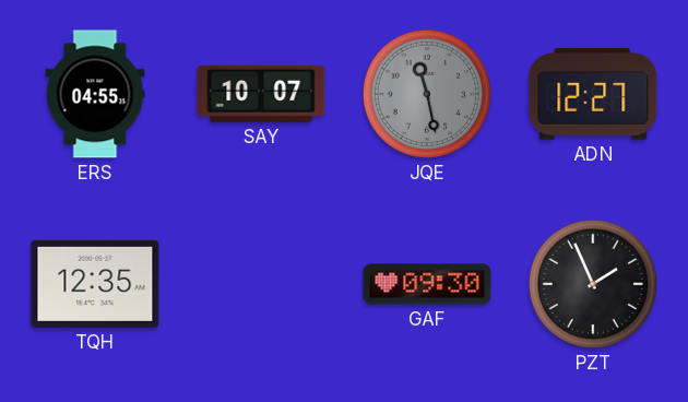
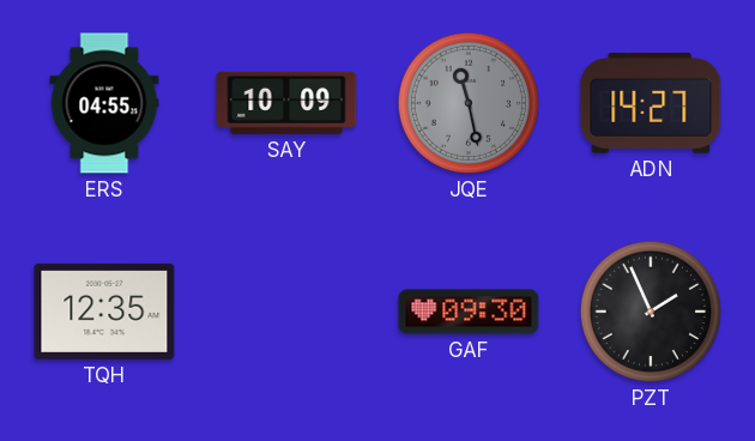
SAY: 10:07 -> 10:09
ADN: 12:27 -> 14:27
